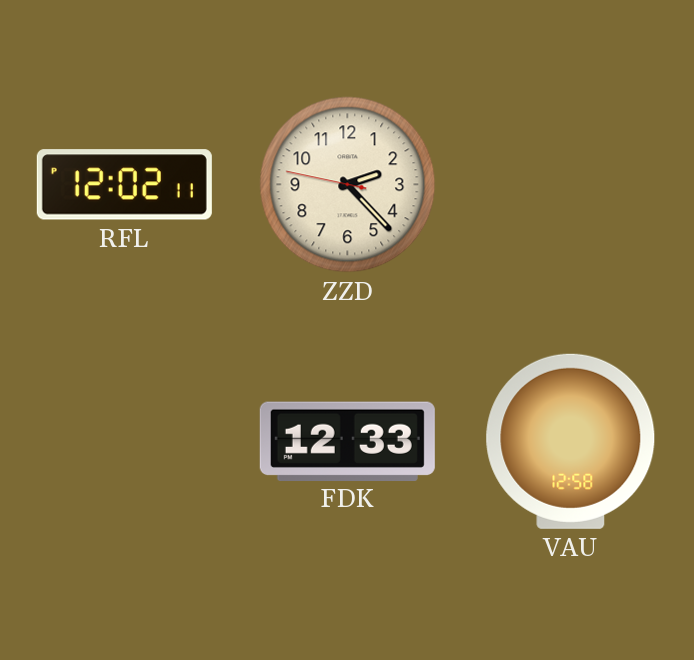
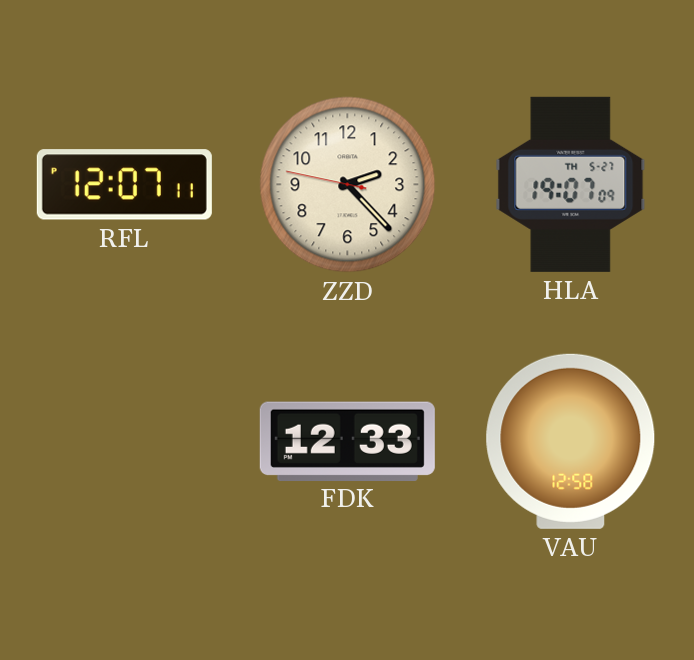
RFL: 12:02 -> 12:07
HLA: none -> 19:07
